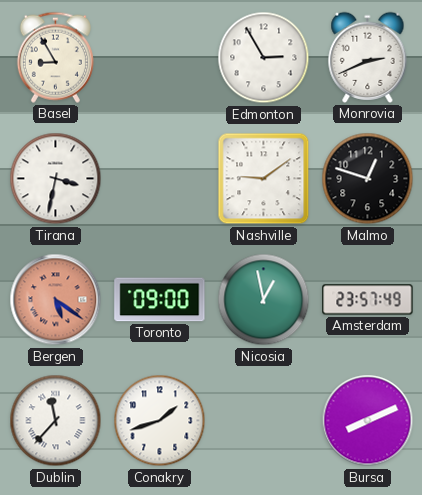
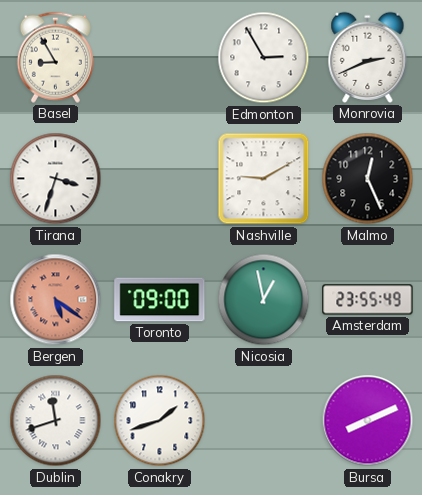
Tirana: 3:32 -> 3:33
Nashville: 9:09 -> 9:10
Malmo: 12:48 -> 12:26
Amsterdam: 23:57 -> 23:55
Dublin: 11:37 -> 11:42
